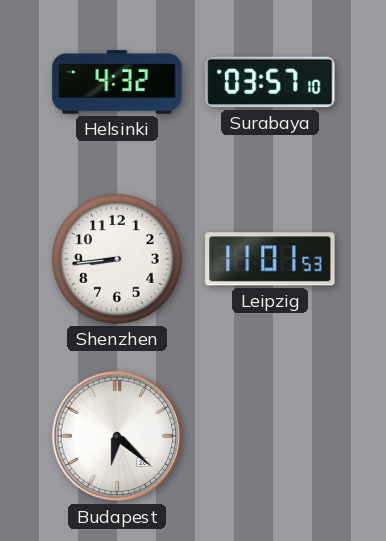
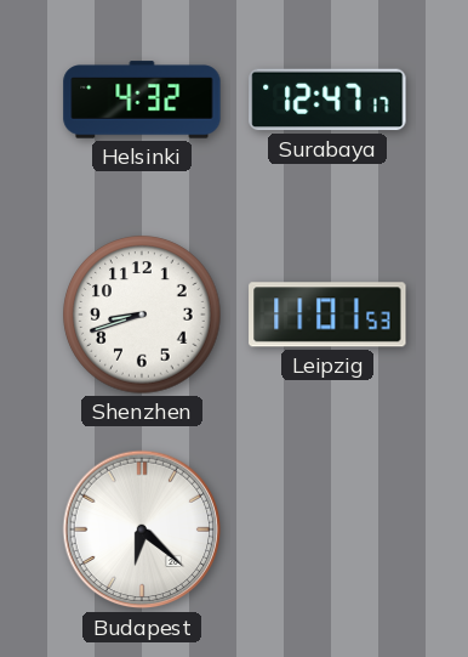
Surabaya: 03:57 -> 12:47
Shenzhen: 8:44 -> 8:42
